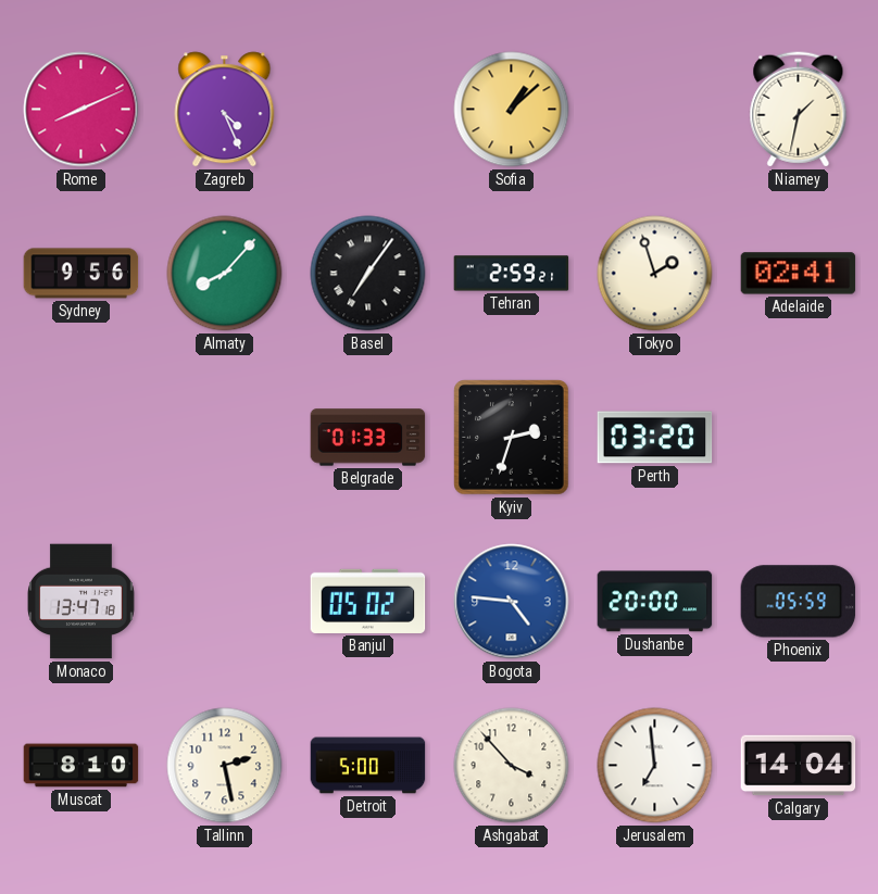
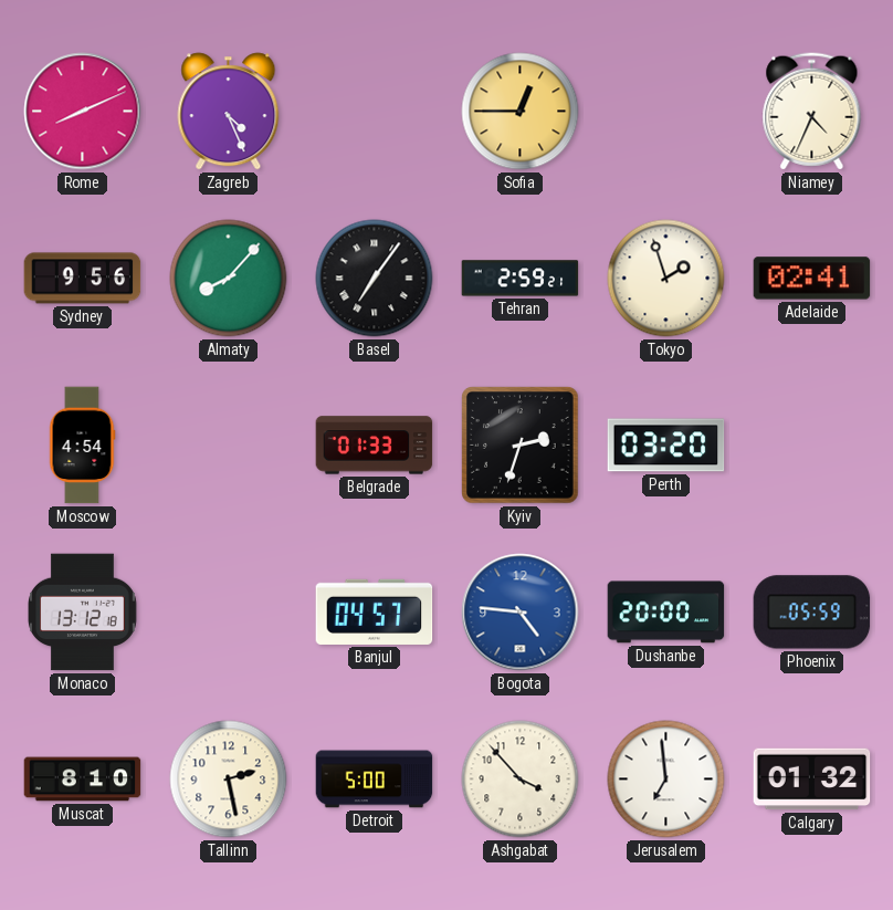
Sofia: 1:08 -> 12:45
Niamey: 1:32 -> 4:34
Moscow: none -> 4:54
Monaco: 13:47 -> 13:12
Banjul: 05:02 -> 04:57
Calgary: 14:04 -> 01:32
